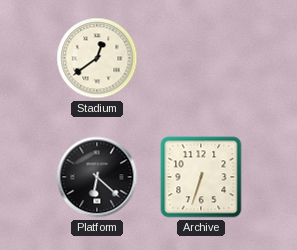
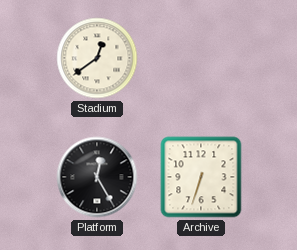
Platform: 6:22 -> 12:25
